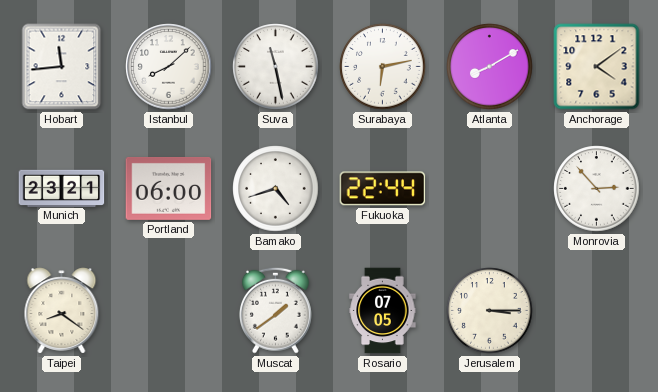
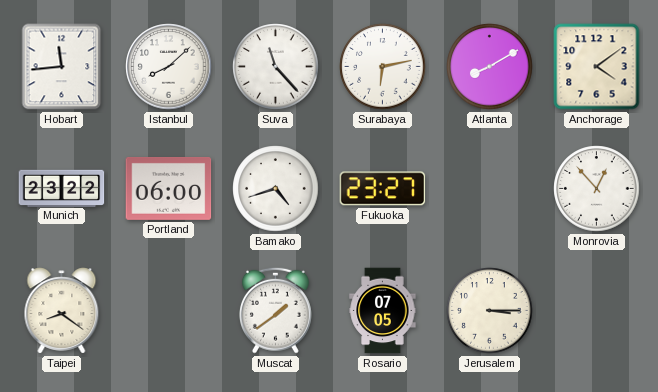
Suva: 11:28 -> 11:23
Munich: 23:21 -> 23:22
Fukuoka: 22:44 -> 23:27
Monrovia: 2:53 -> 12:53
